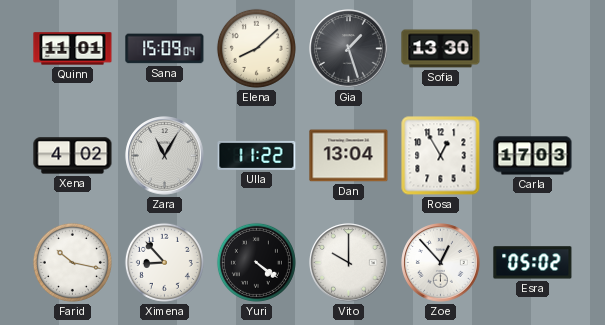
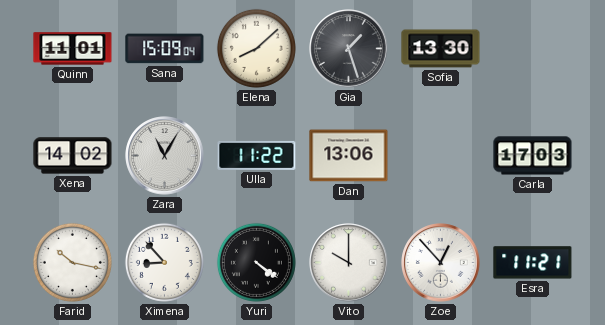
Xena: 4:02 -> 14:02
Dan: 13:04 -> 13:06
Rosa: 12:55 -> none
Esra: 05:02 -> 11:21
